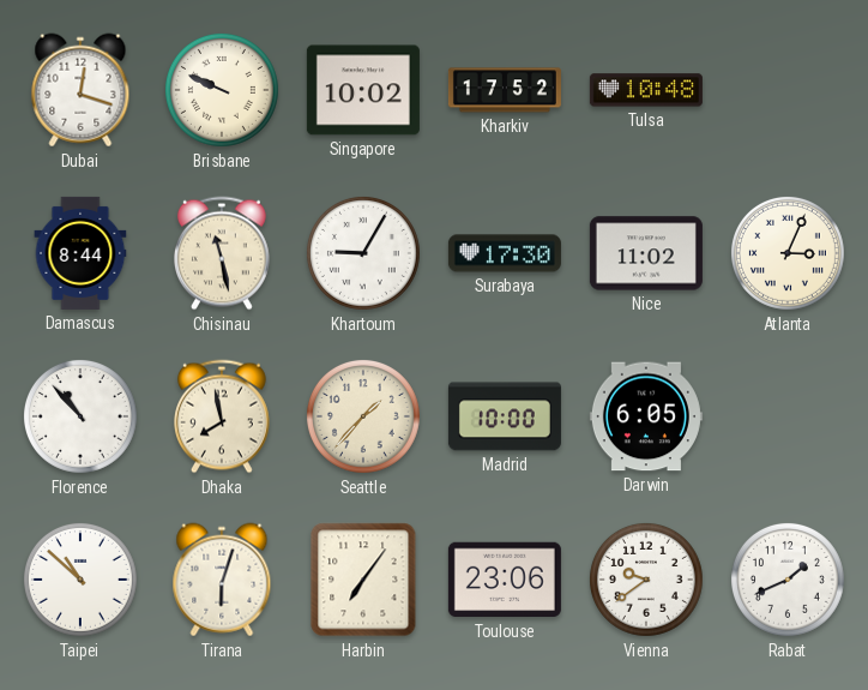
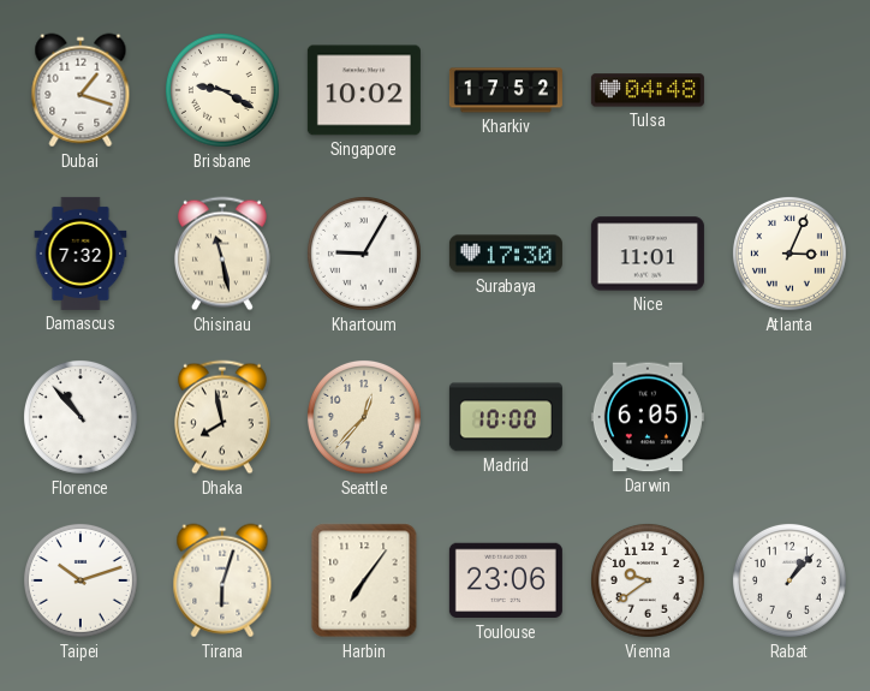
Dubai: 12:18 -> 1:18
Brisbane: 9:49 -> 9:20
Tulsa: 10:48 -> 04:48
Damascus: 8:44 -> 7:32
Nice: 11:02 -> 11:01
Seattle: 1:37 -> 12:37
Taipei: 10:52 -> 10:12
Rabat: 1:41 -> 1:07
